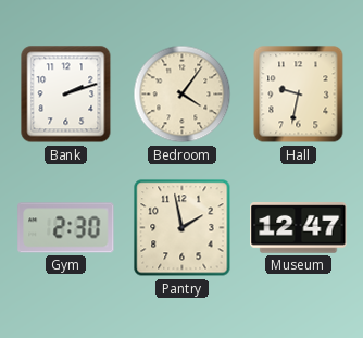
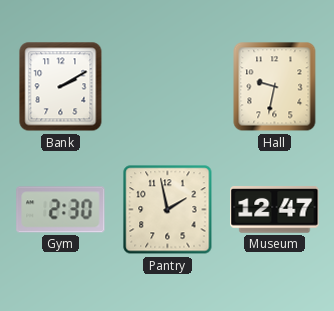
Bank: 2:12 -> 2:10
Bedroom: 4:06 -> none
